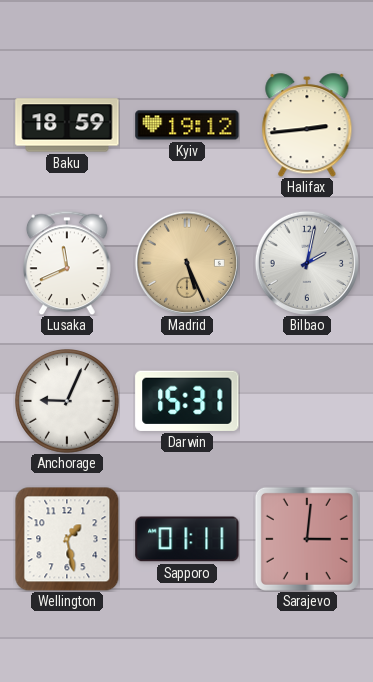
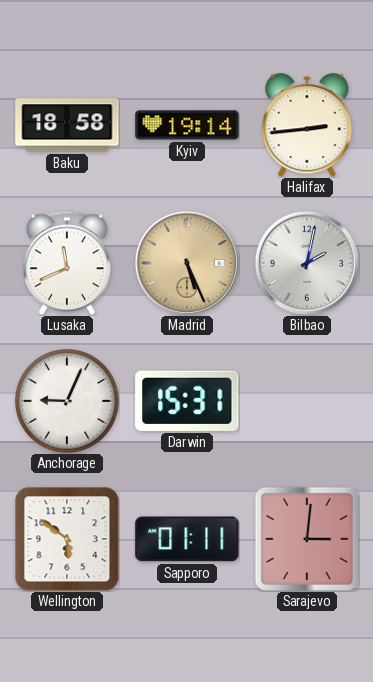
Baku: 18:59 -> 18:58
Kyiv: 19:12 -> 19:14
Wellington: 1:28 -> 5:51
